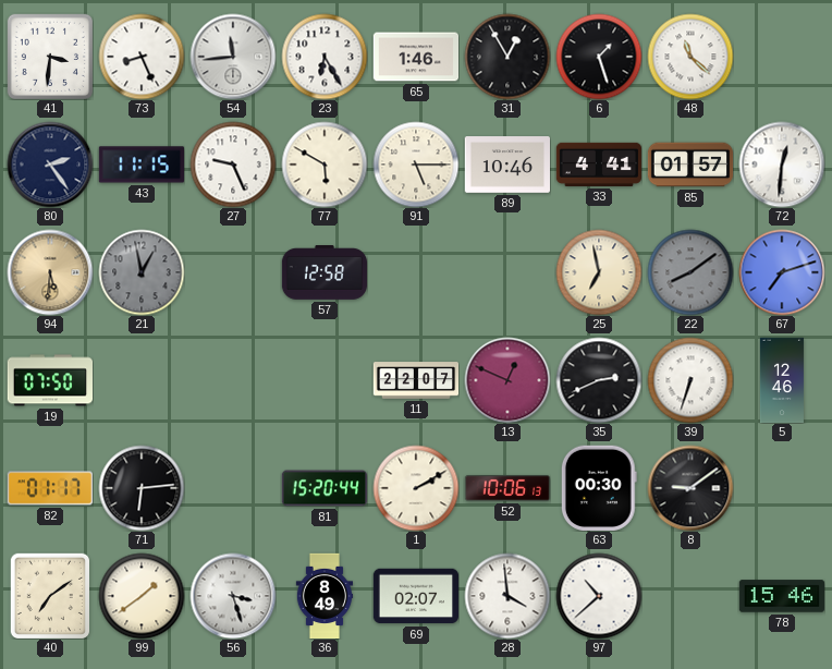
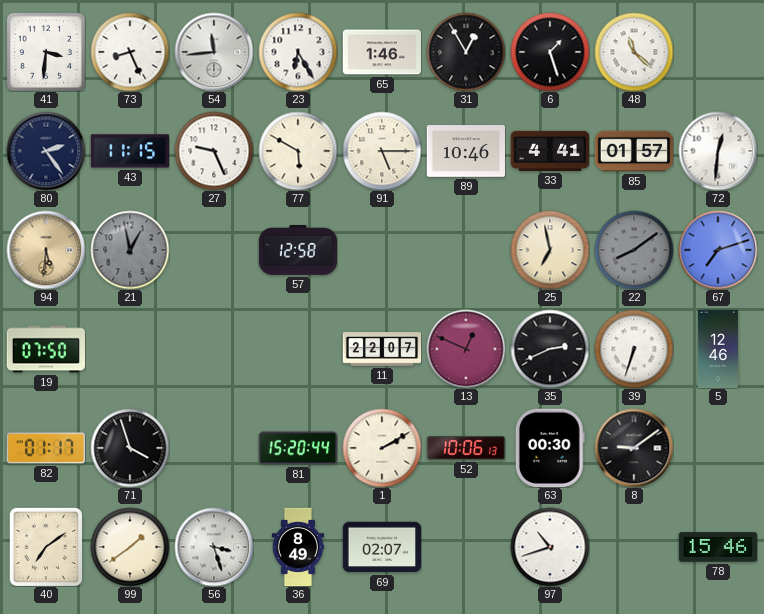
71: 6:14 -> 3:57
28: 3:59 -> none
97: 10:38 -> 10:42
